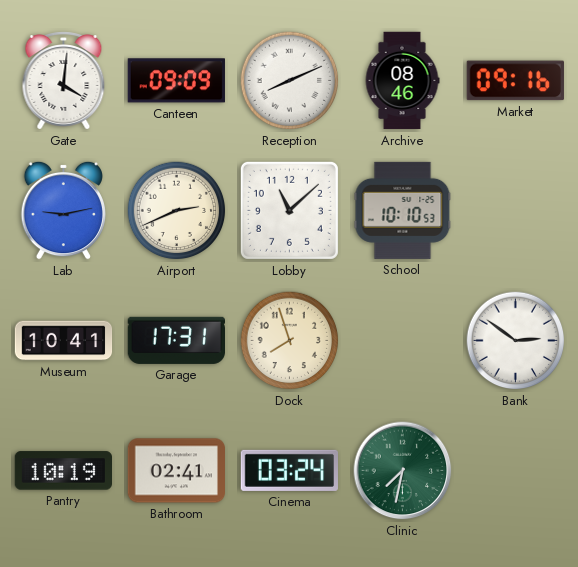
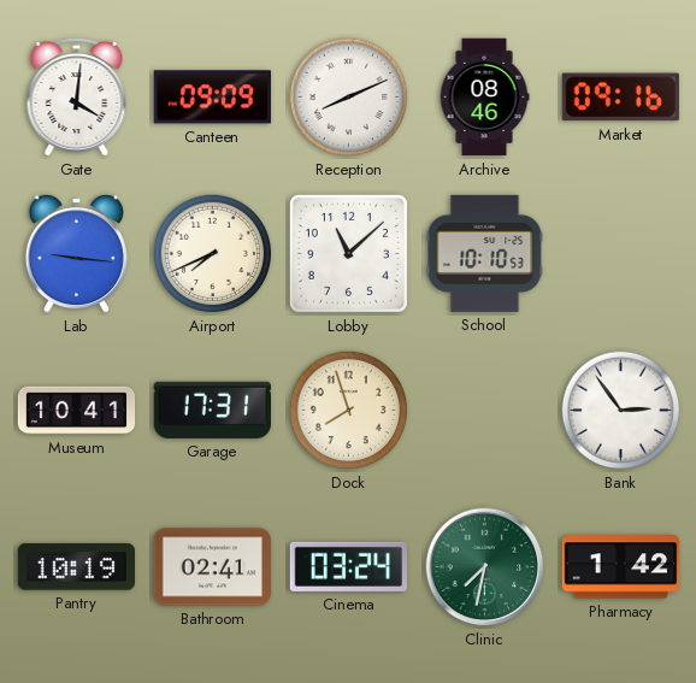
Lab: 9:13 -> 9:16
Airport: 2:41 -> 7:41
Bank: 2:51 -> 2:54
Pharmacy: none -> 1:42
